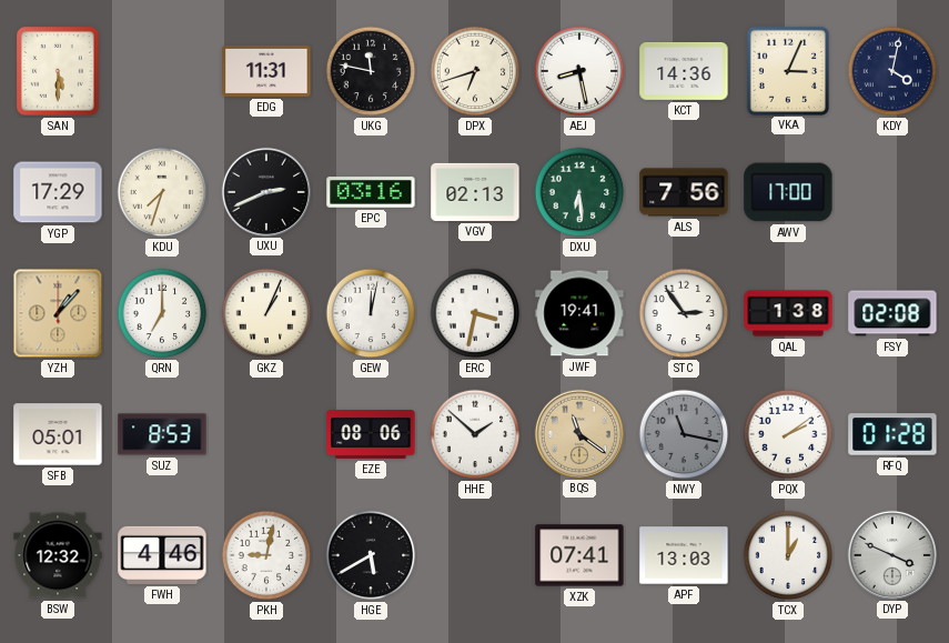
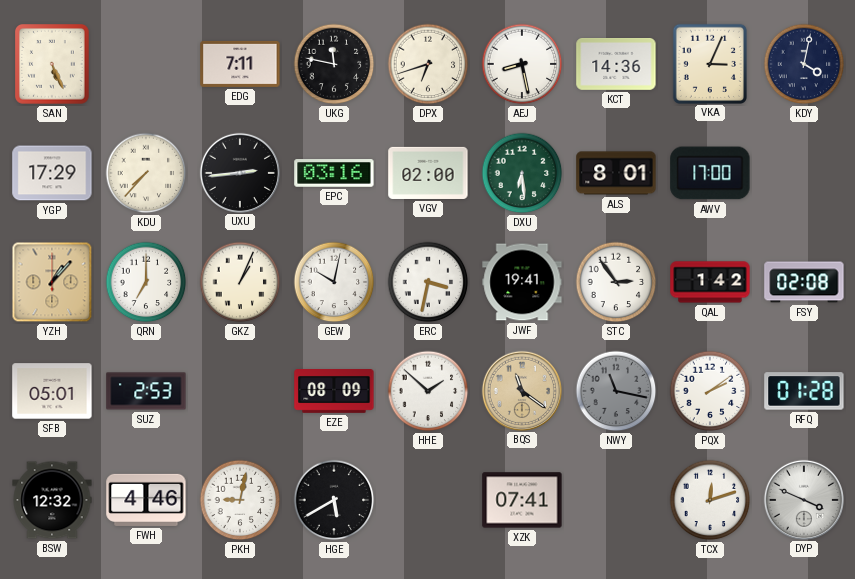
SAN: 5:30 -> 5:26
EDG: 11:31 -> 7:11
KDU: 7:33 -> 7:37
UXU: 2:41 -> 2:44
VGV: 02:13 -> 02:00
ALS: 7:56 -> 8:01
GEW: 12:02 -> 10:02
QAL: 1:38 -> 1:42
SUZ: 8:53 -> 2:53
EZE: 08:06 -> 08:09
APF: 13:03 -> none
TCX: 1:00 -> 12:12
